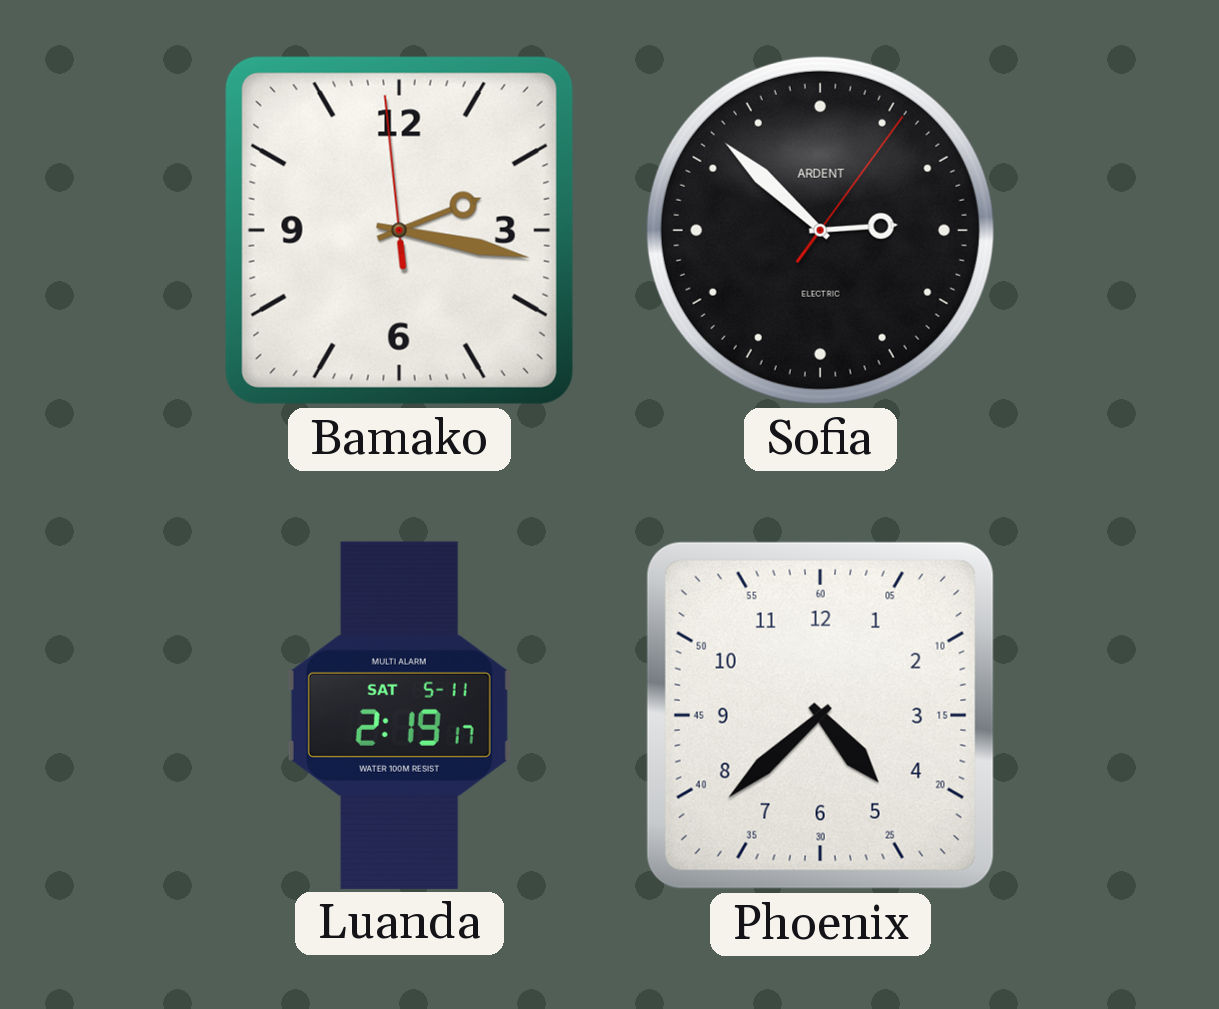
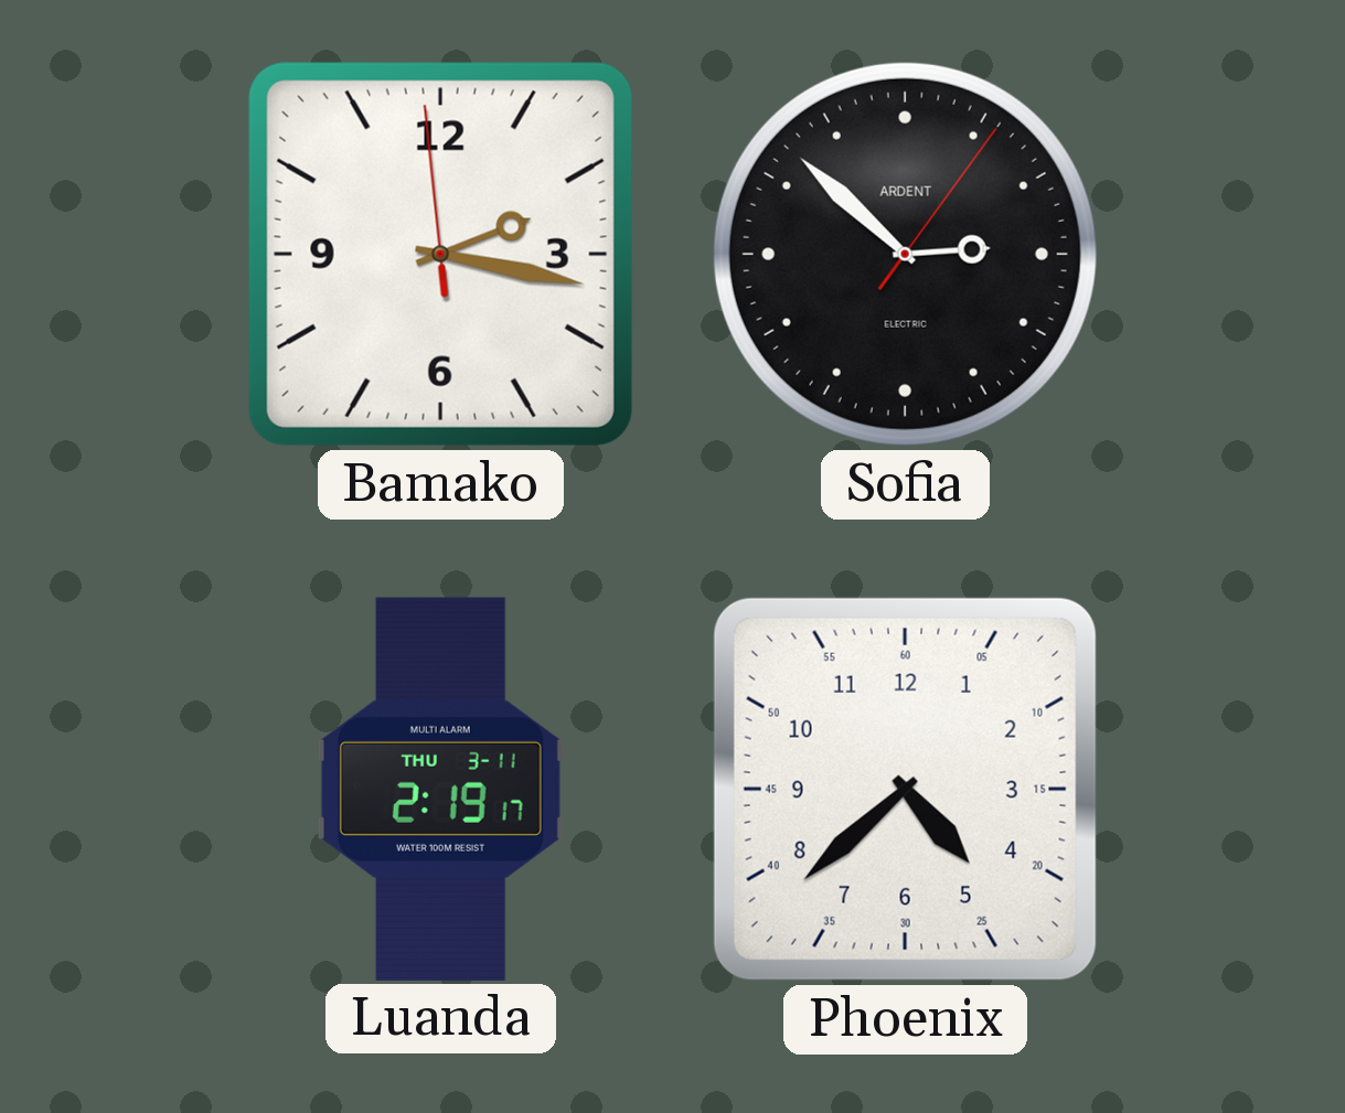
Luanda date: SAT 5-11 -> THU 3-11
